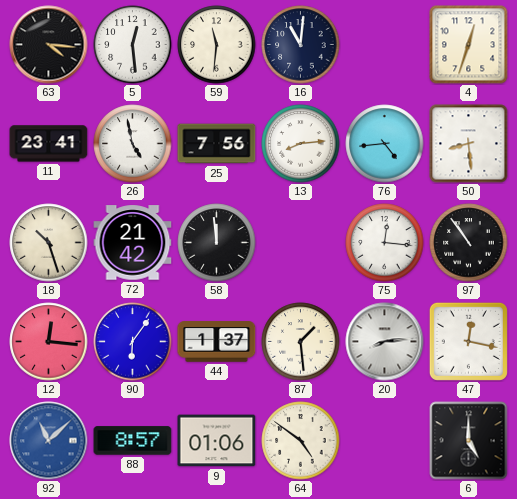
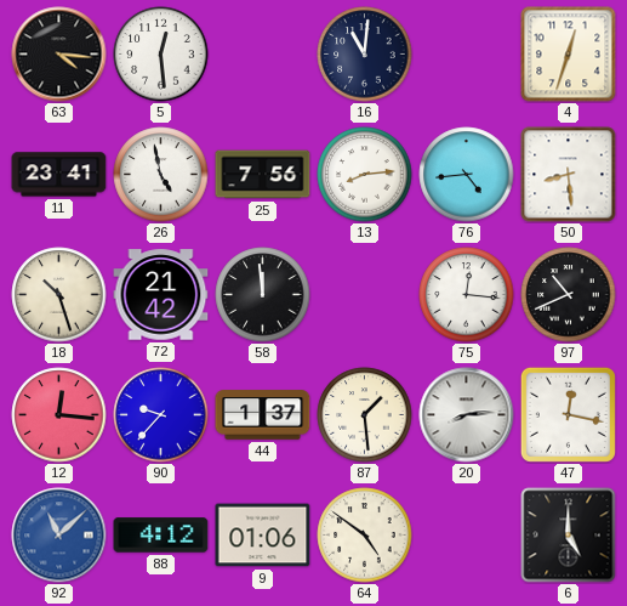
59: 11:31 -> none
97: 10:54 -> 10:41
90: 6:06 -> 9:37
88: 8:57 -> 4:12
